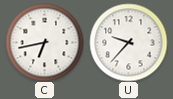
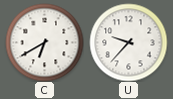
C: 6:43 -> 6:40
